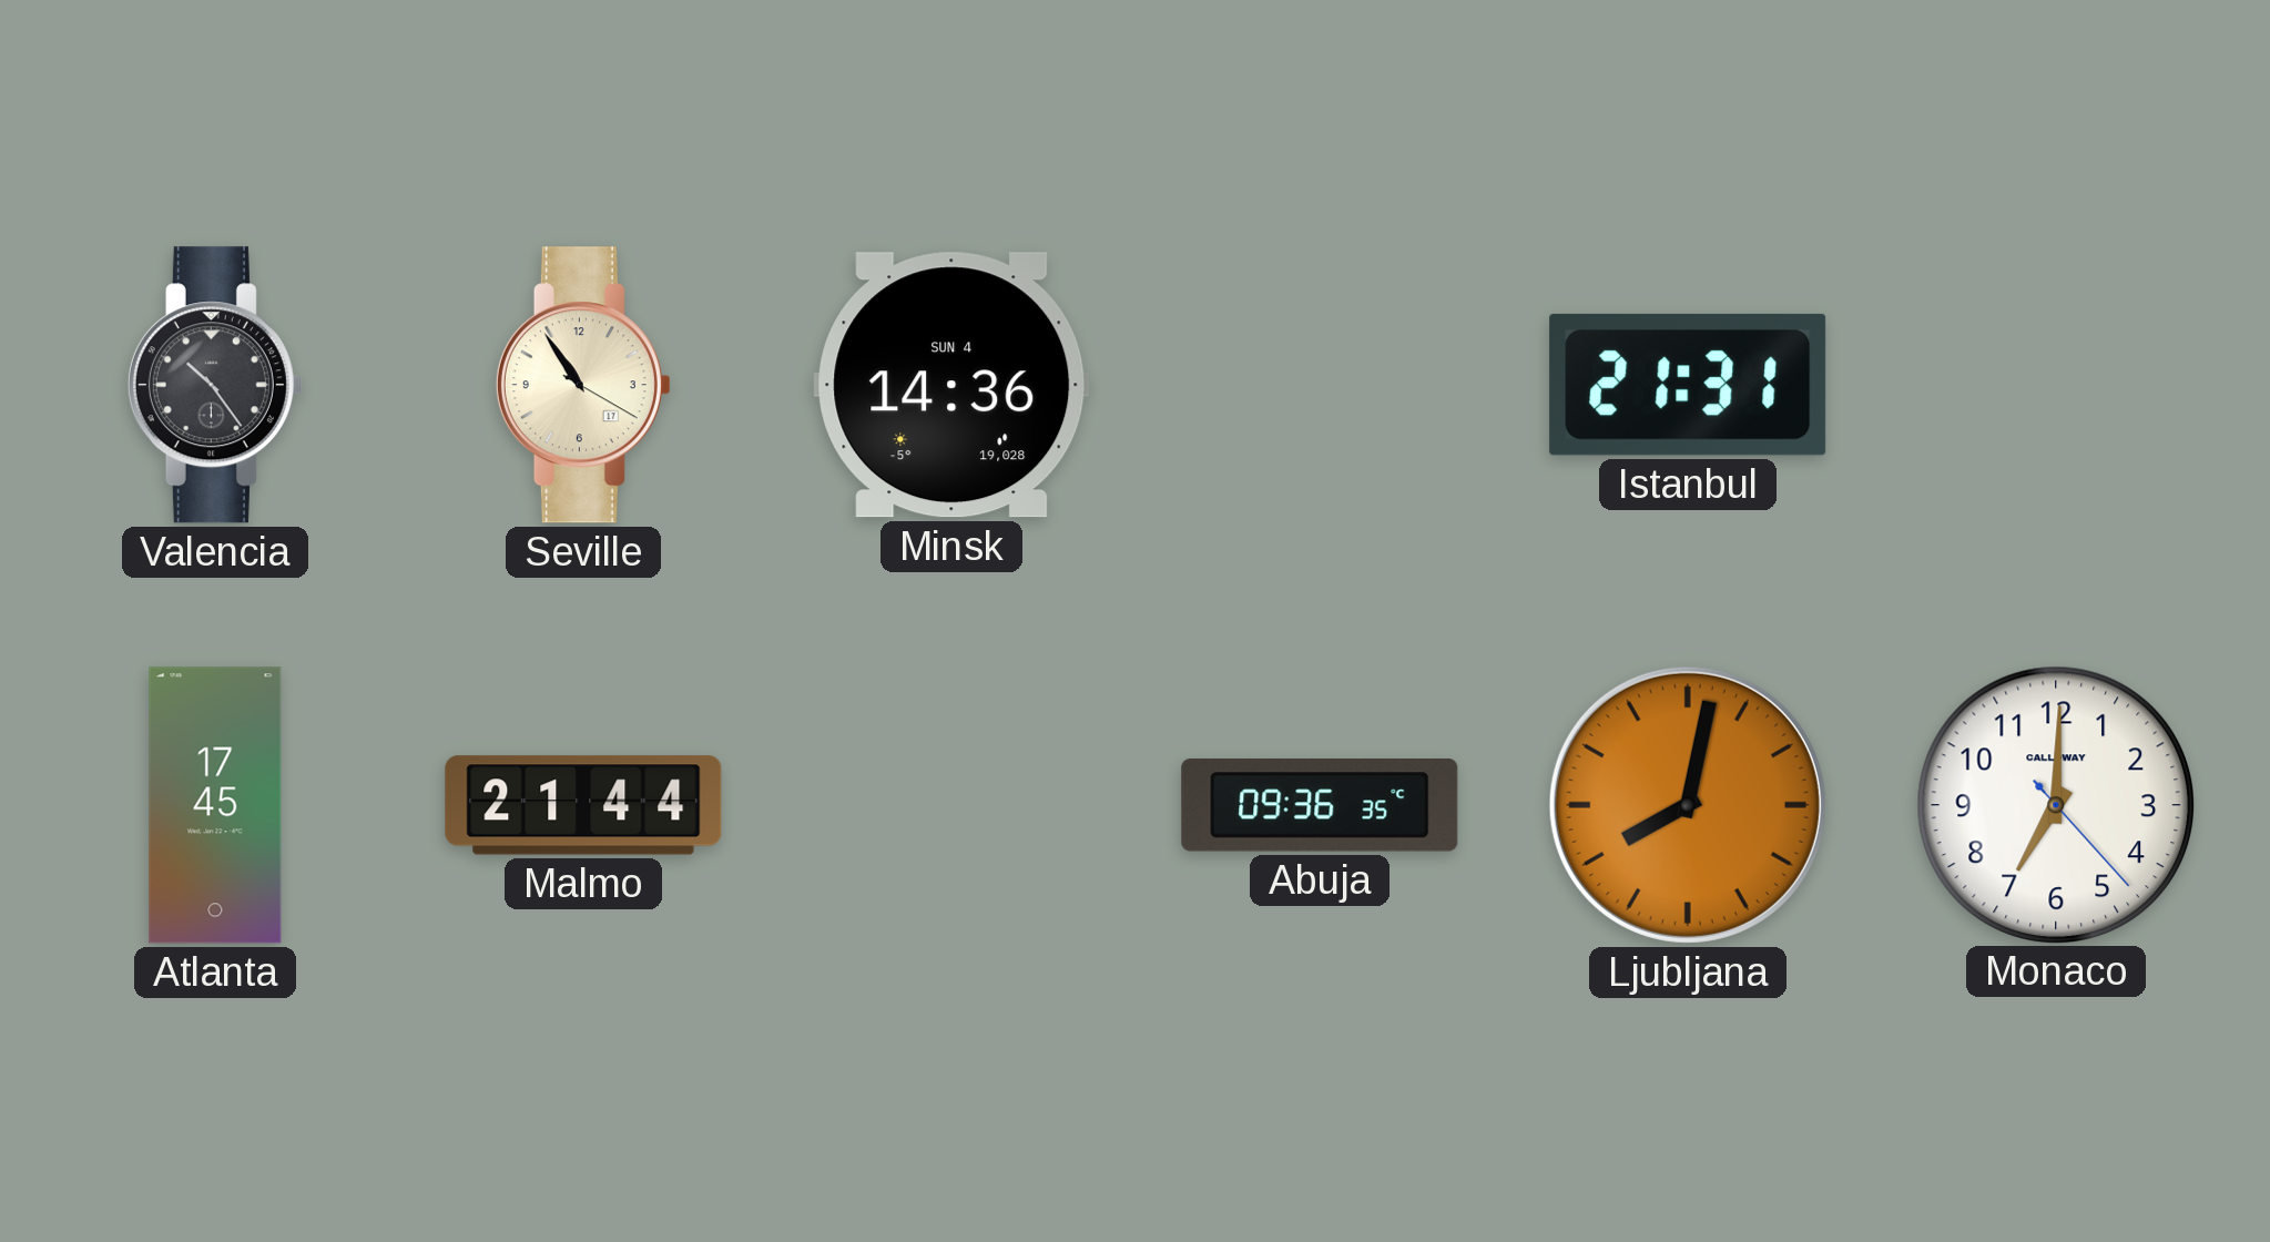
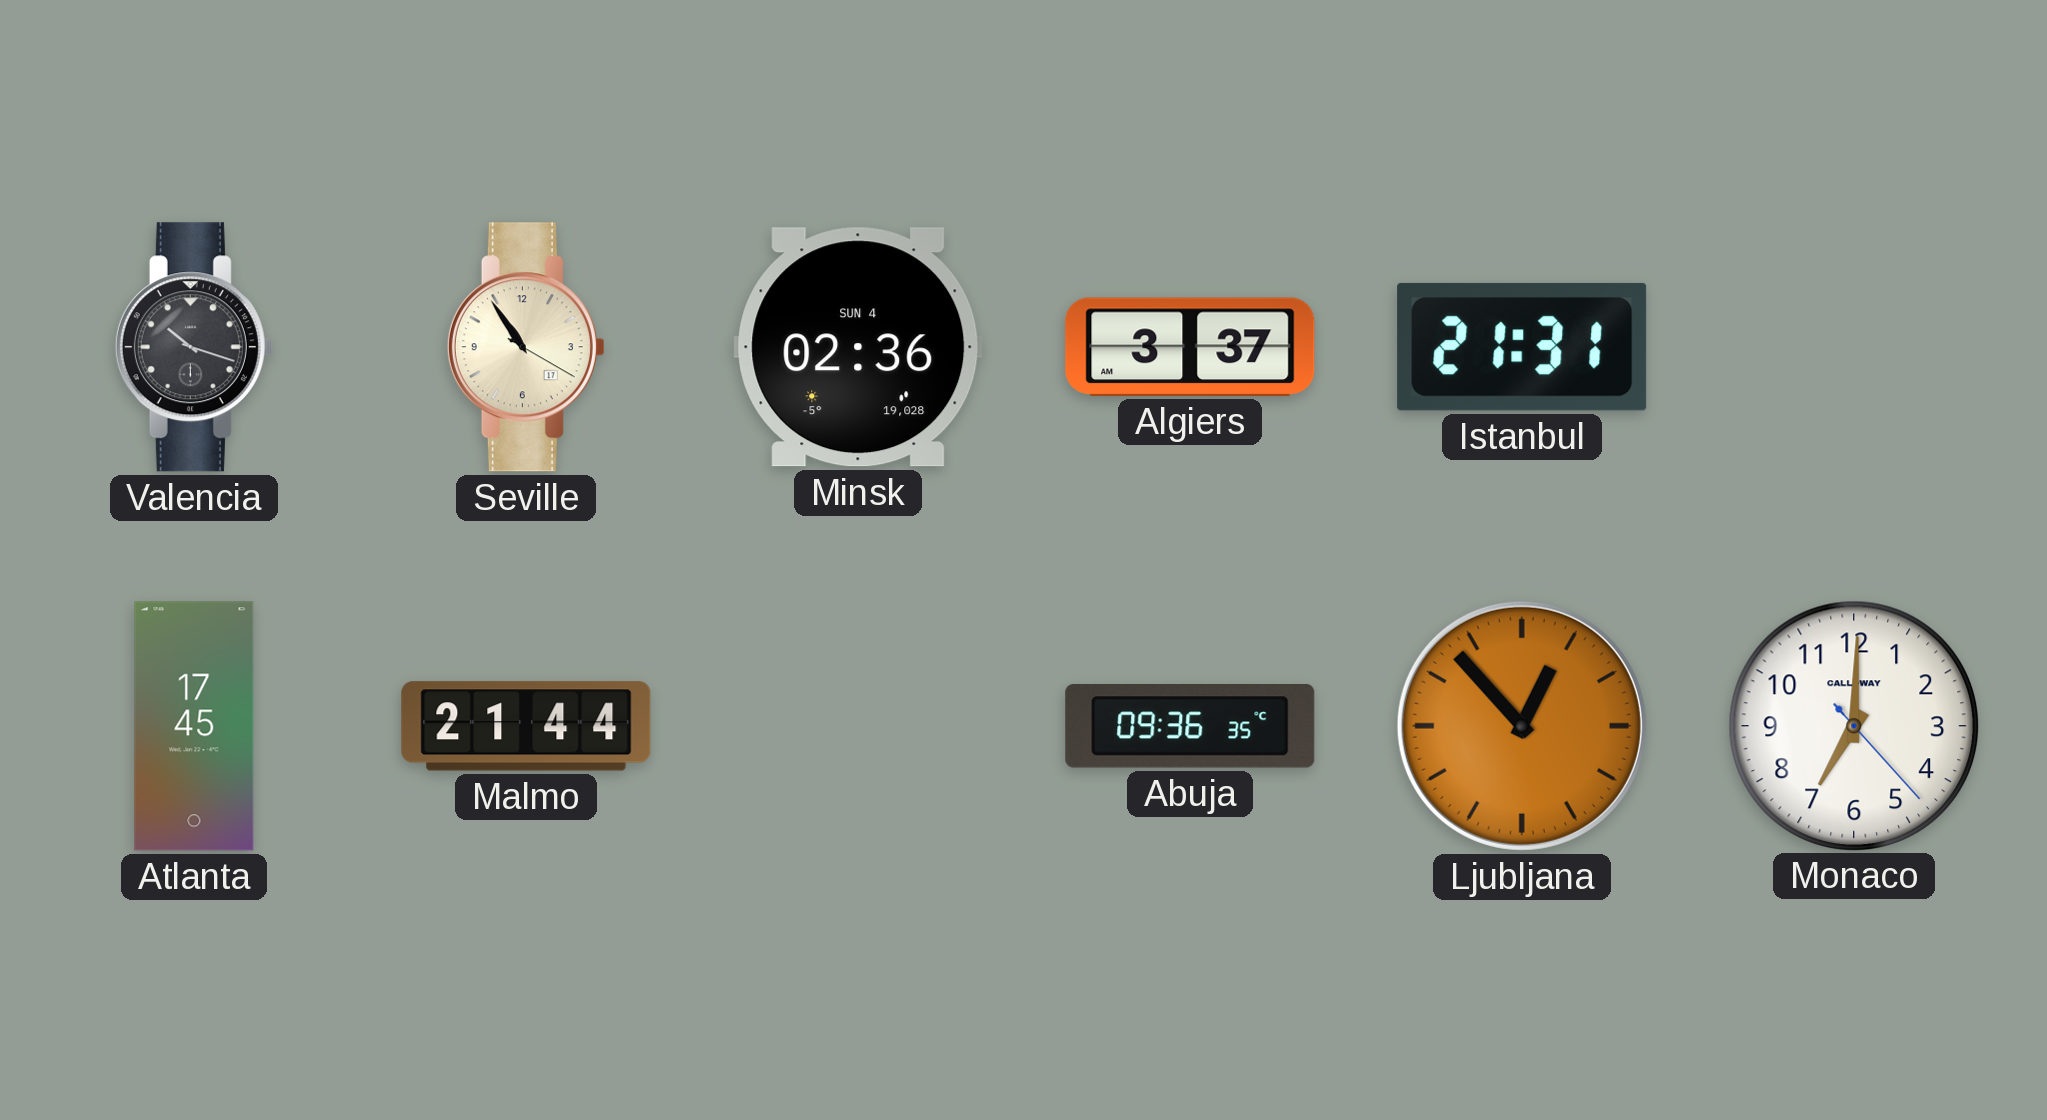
Valencia: 10:24 -> 10:18
Minsk: 14:36 -> 02:36
Algiers: none -> 3:37
Ljubljana: 8:02 -> 12:53
